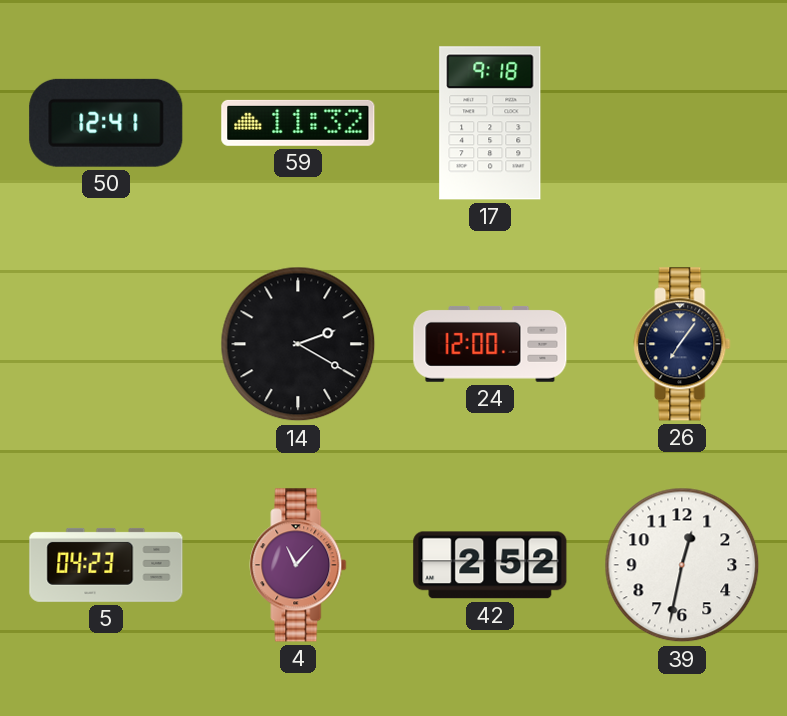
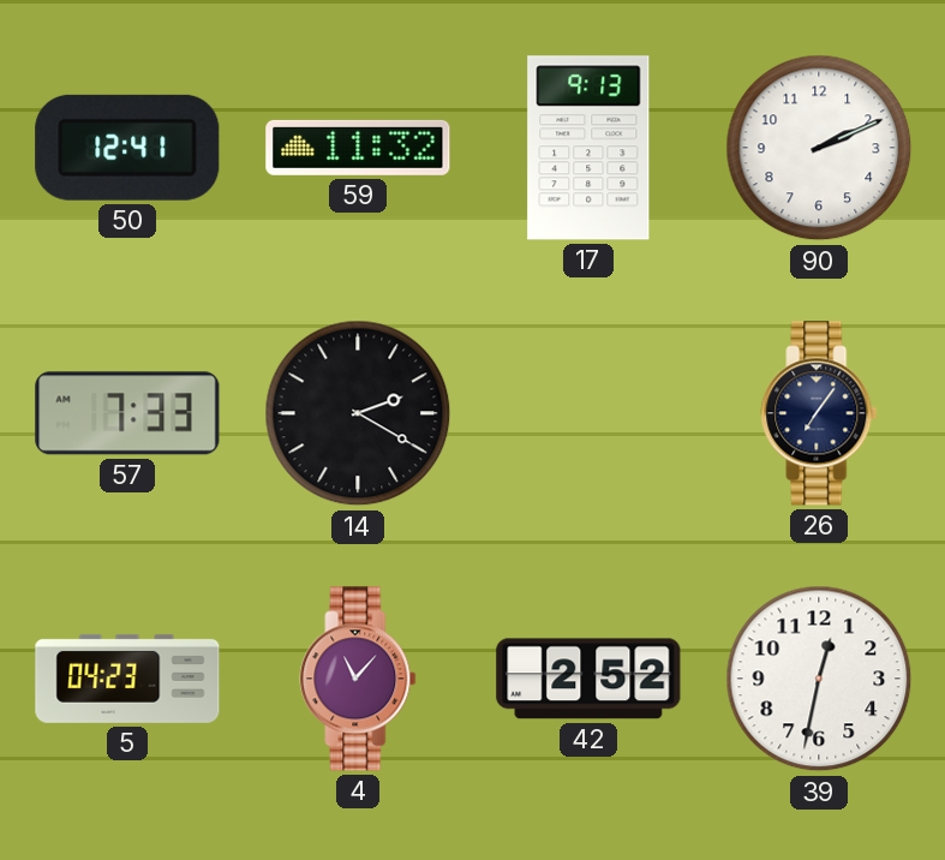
17: 9:18 -> 9:13
90: none -> 2:11
57: none -> 7:33
24: 12:00 -> none
